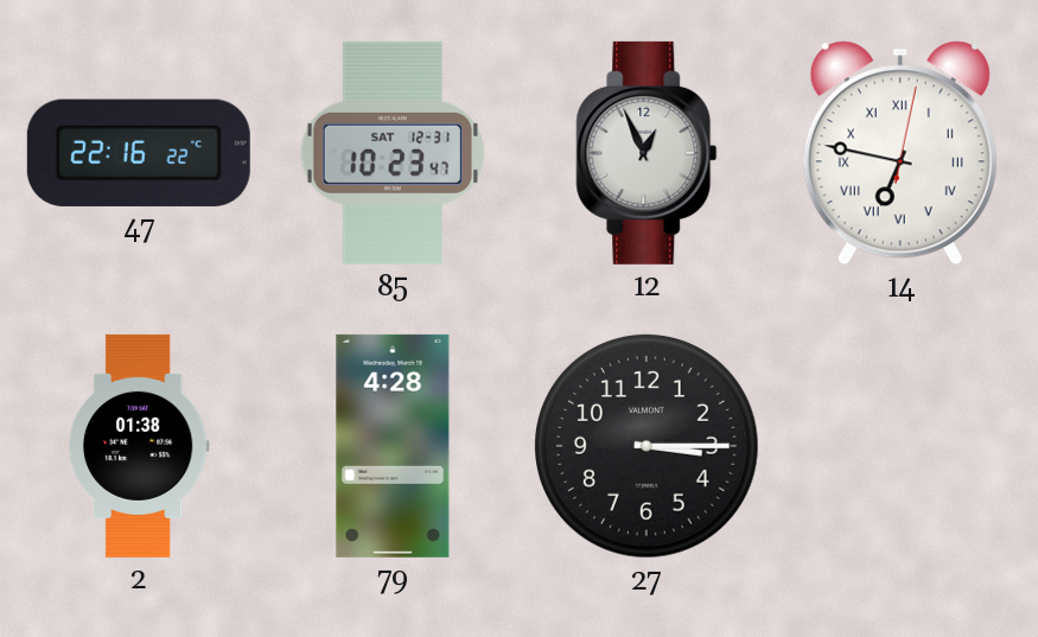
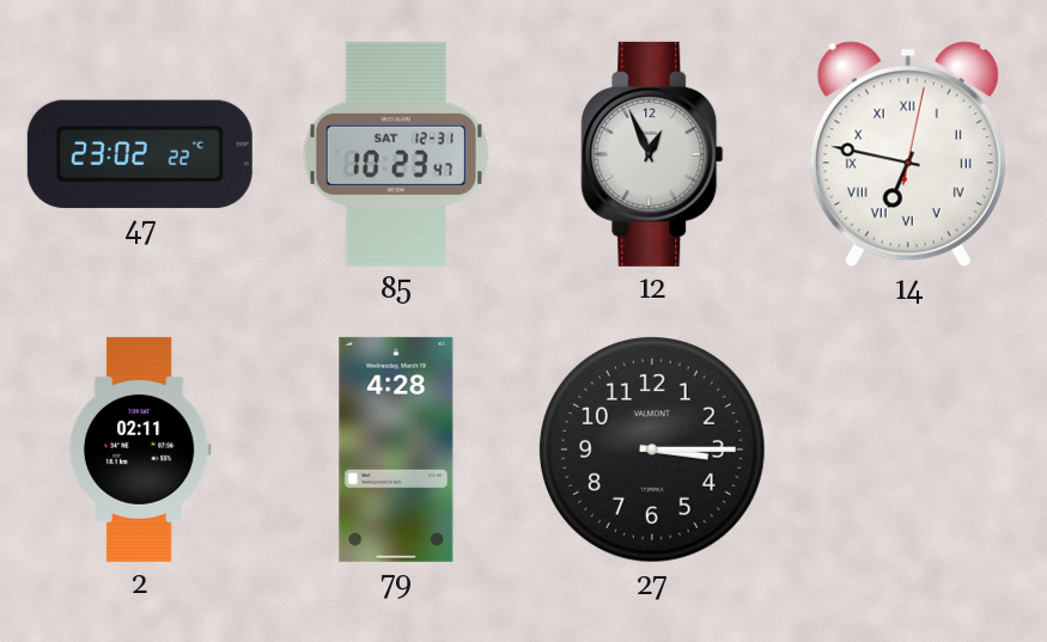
47: 22:16 -> 23:02
2: 01:38 -> 02:11
